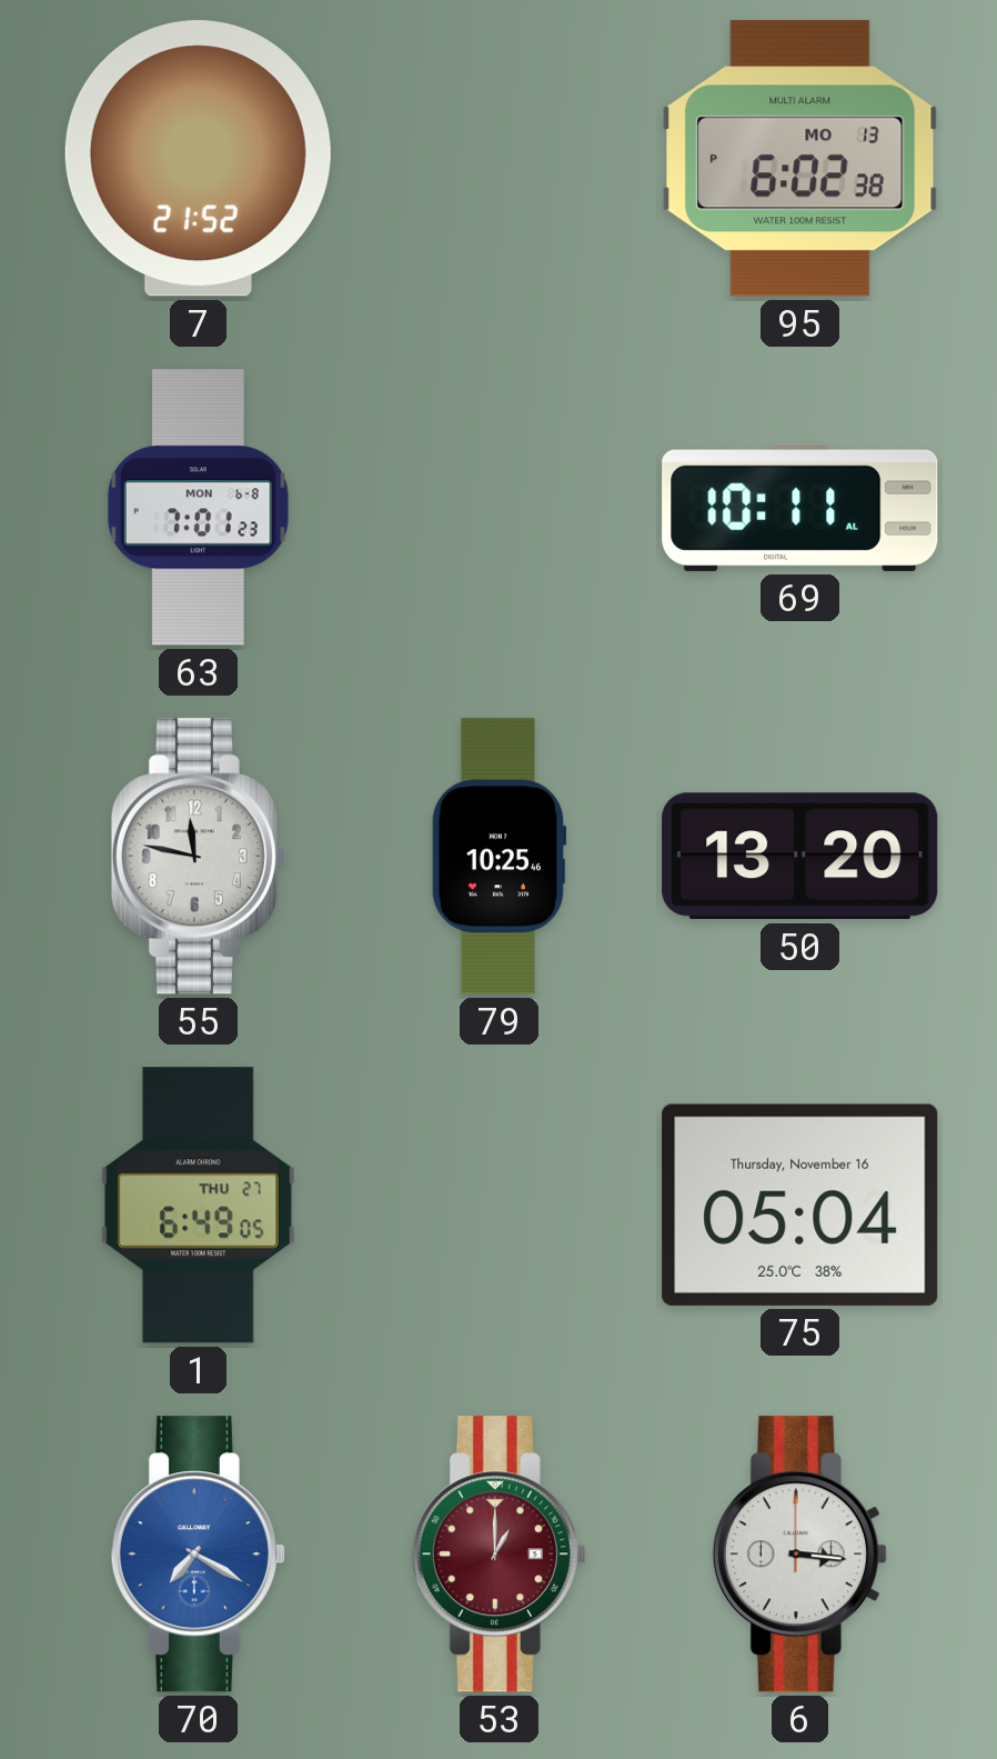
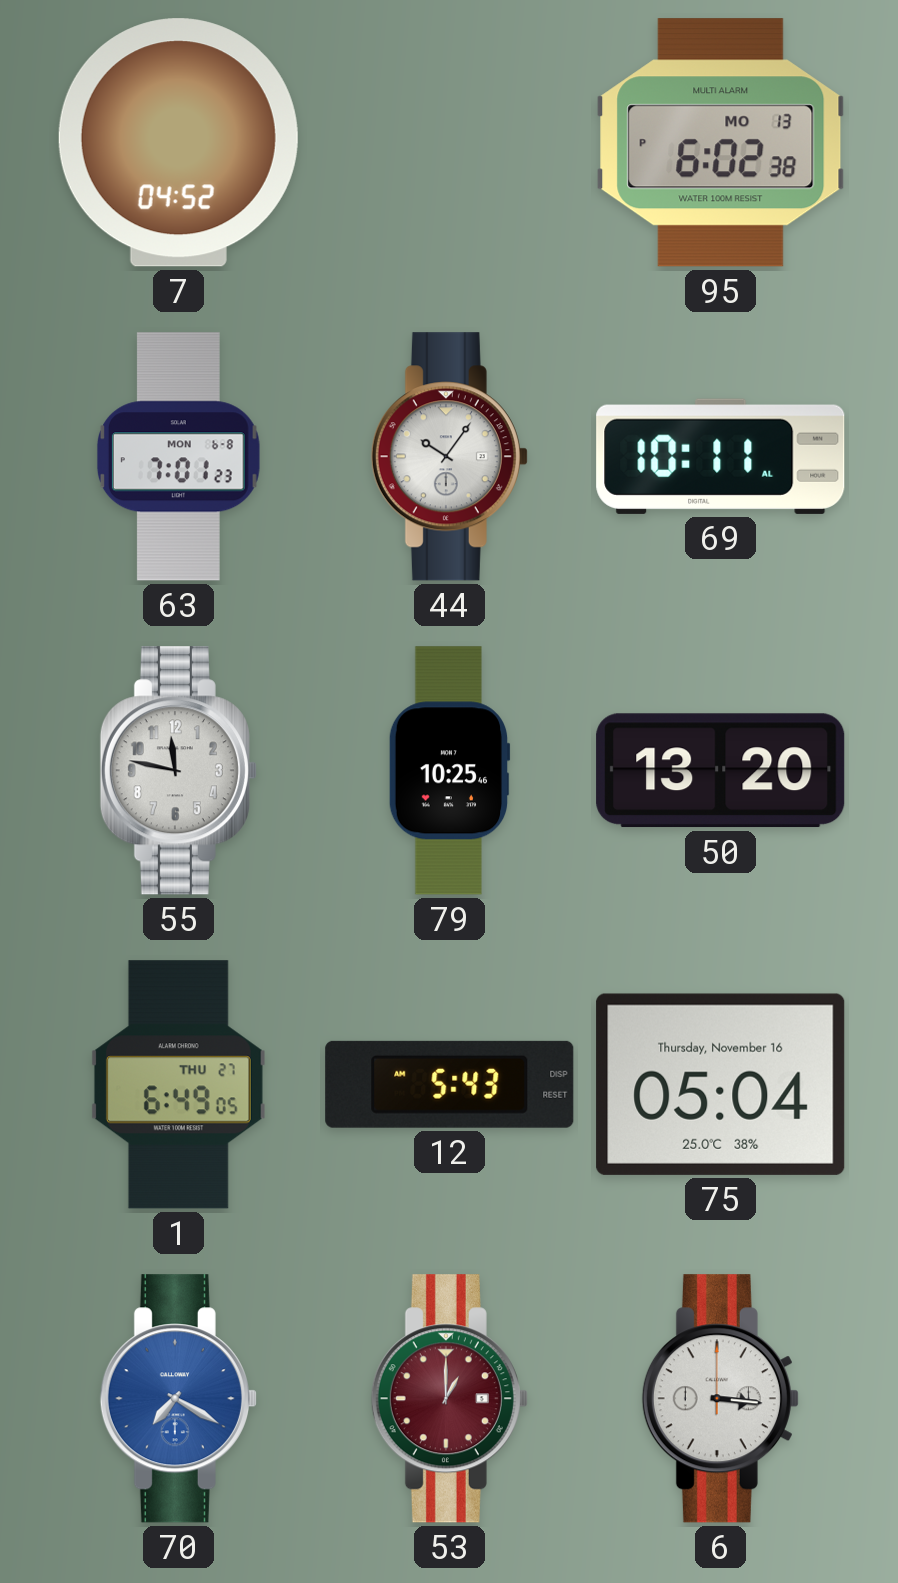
7: 21:52 -> 04:52
44: none -> 10:06
12: none -> 5:43
